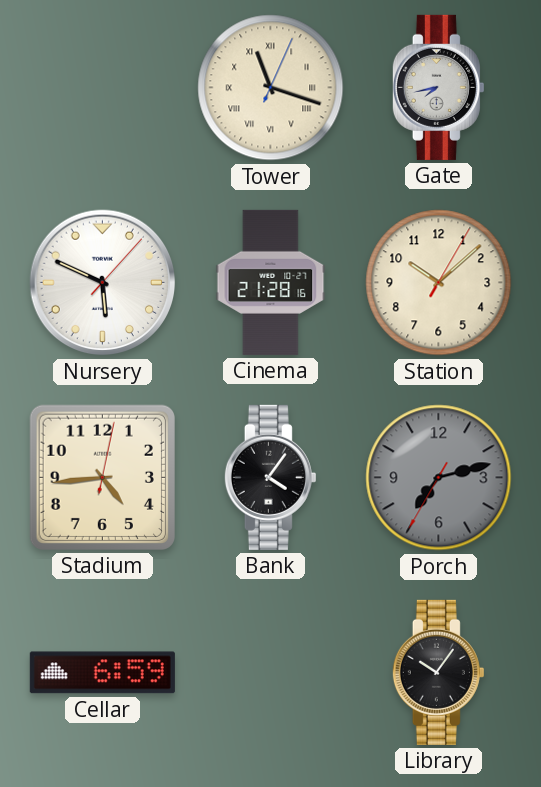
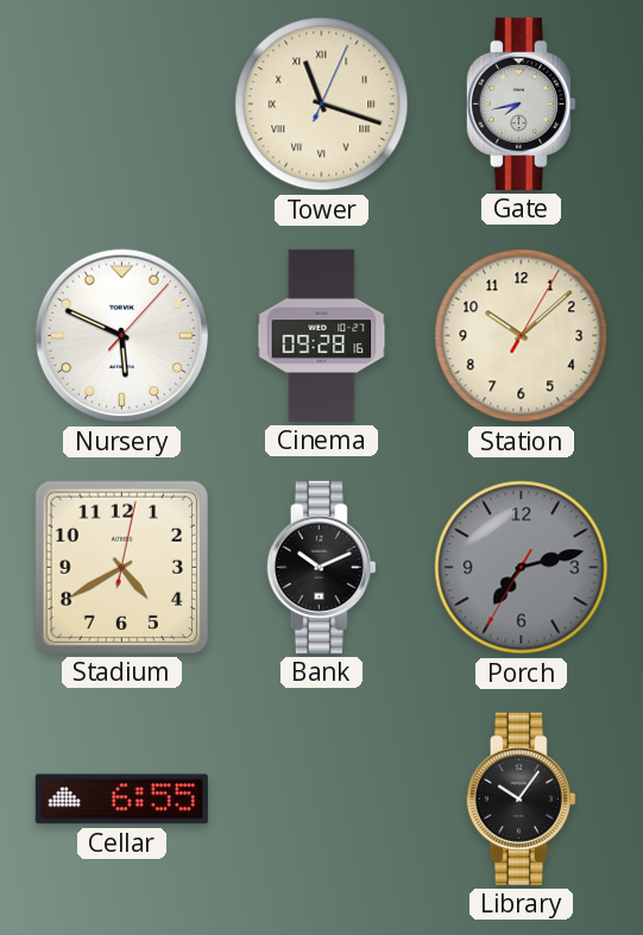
Cinema: 21:28 -> 09:28
Stadium: 4:44 -> 4:40
Bank: 4:06 -> 10:11
Cellar: 6:59 -> 6:55
